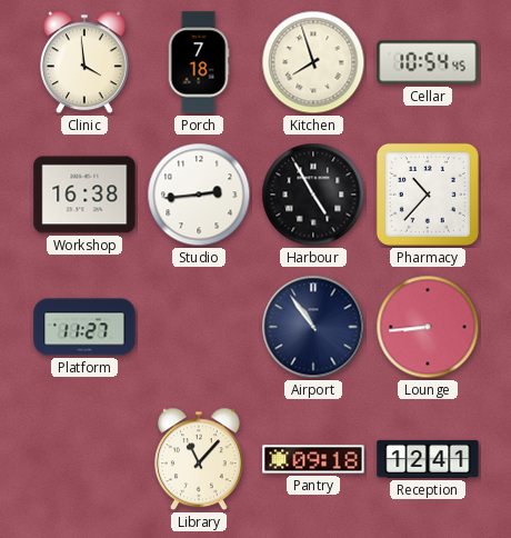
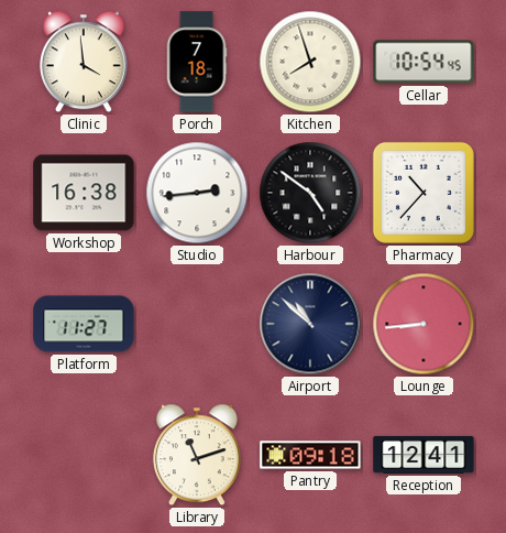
Harbour: 4:55 -> 4:51
Airport: 10:54 -> 10:52
Library: 11:07 -> 11:12
